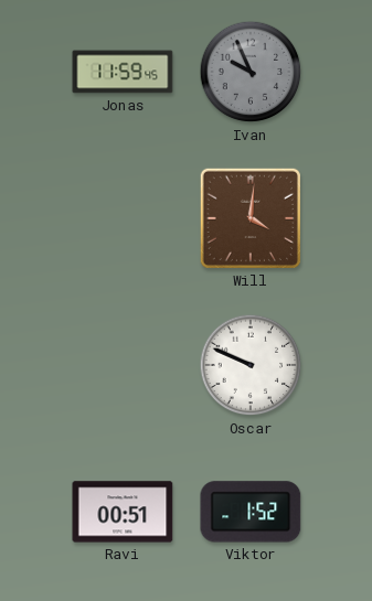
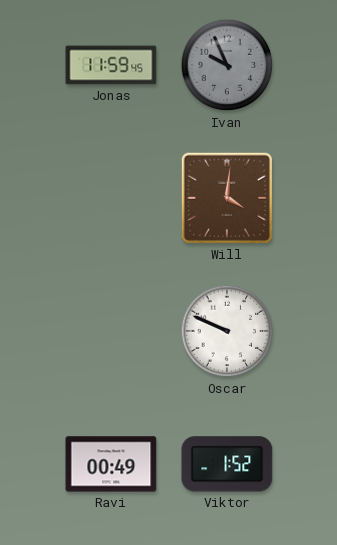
Ravi: 00:51 -> 00:49
